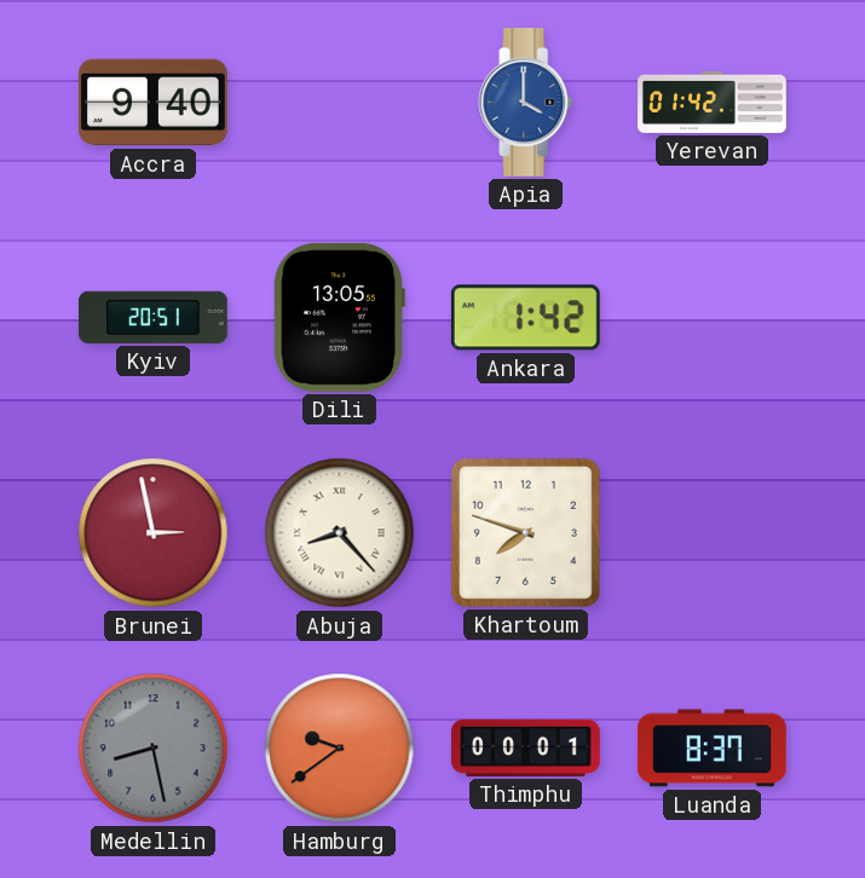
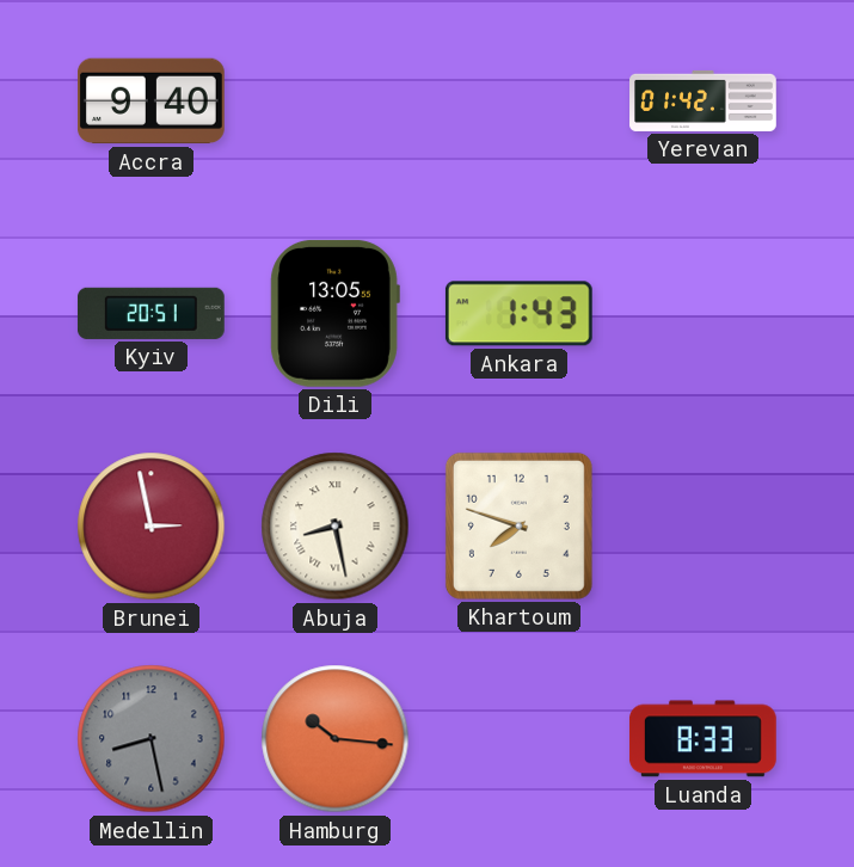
Apia: 4:00 -> none
Ankara: 1:42 -> 1:43
Abuja: 8:23 -> 8:28
Hamburg: 9:39 -> 10:16
Thimphu: 00:01 -> none
Luanda: 8:37 -> 8:33
